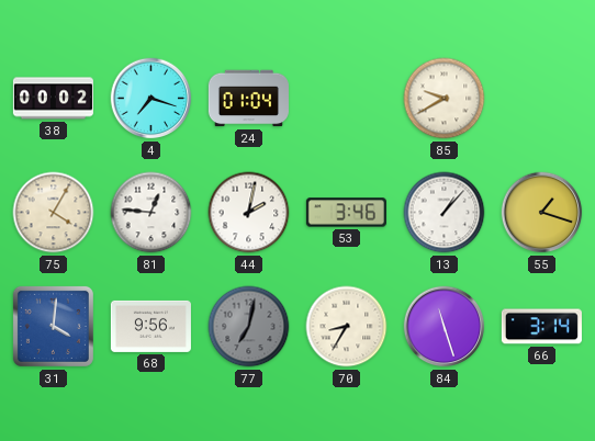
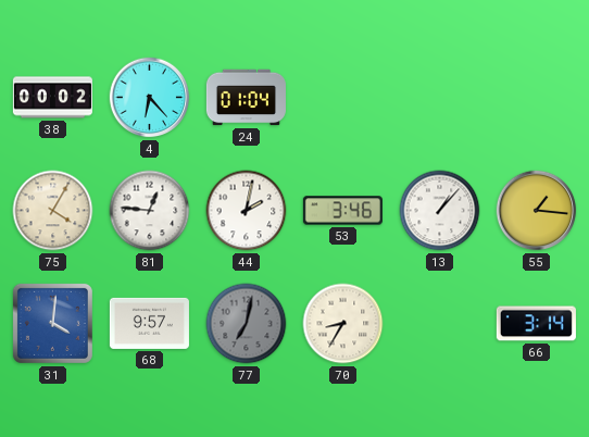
4: 7:18 -> 6:23
85: 9:40 -> none
55: 1:18 -> 1:16
68: 9:56 -> 9:57
84: 11:27 -> none
